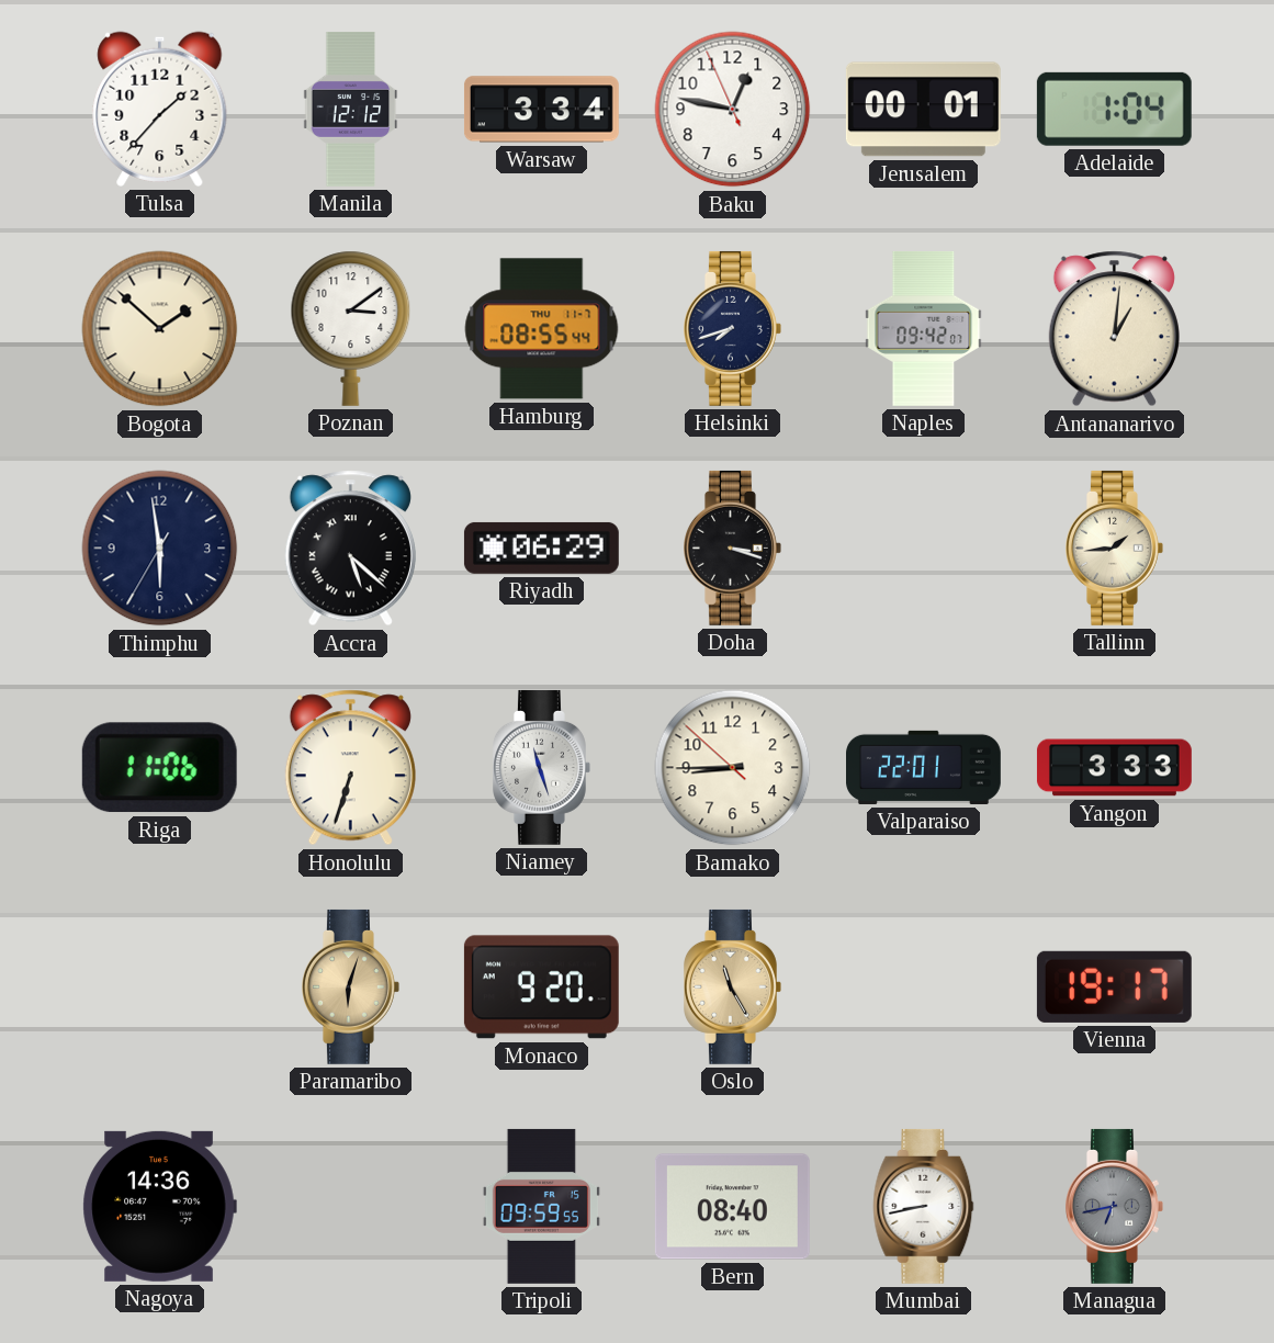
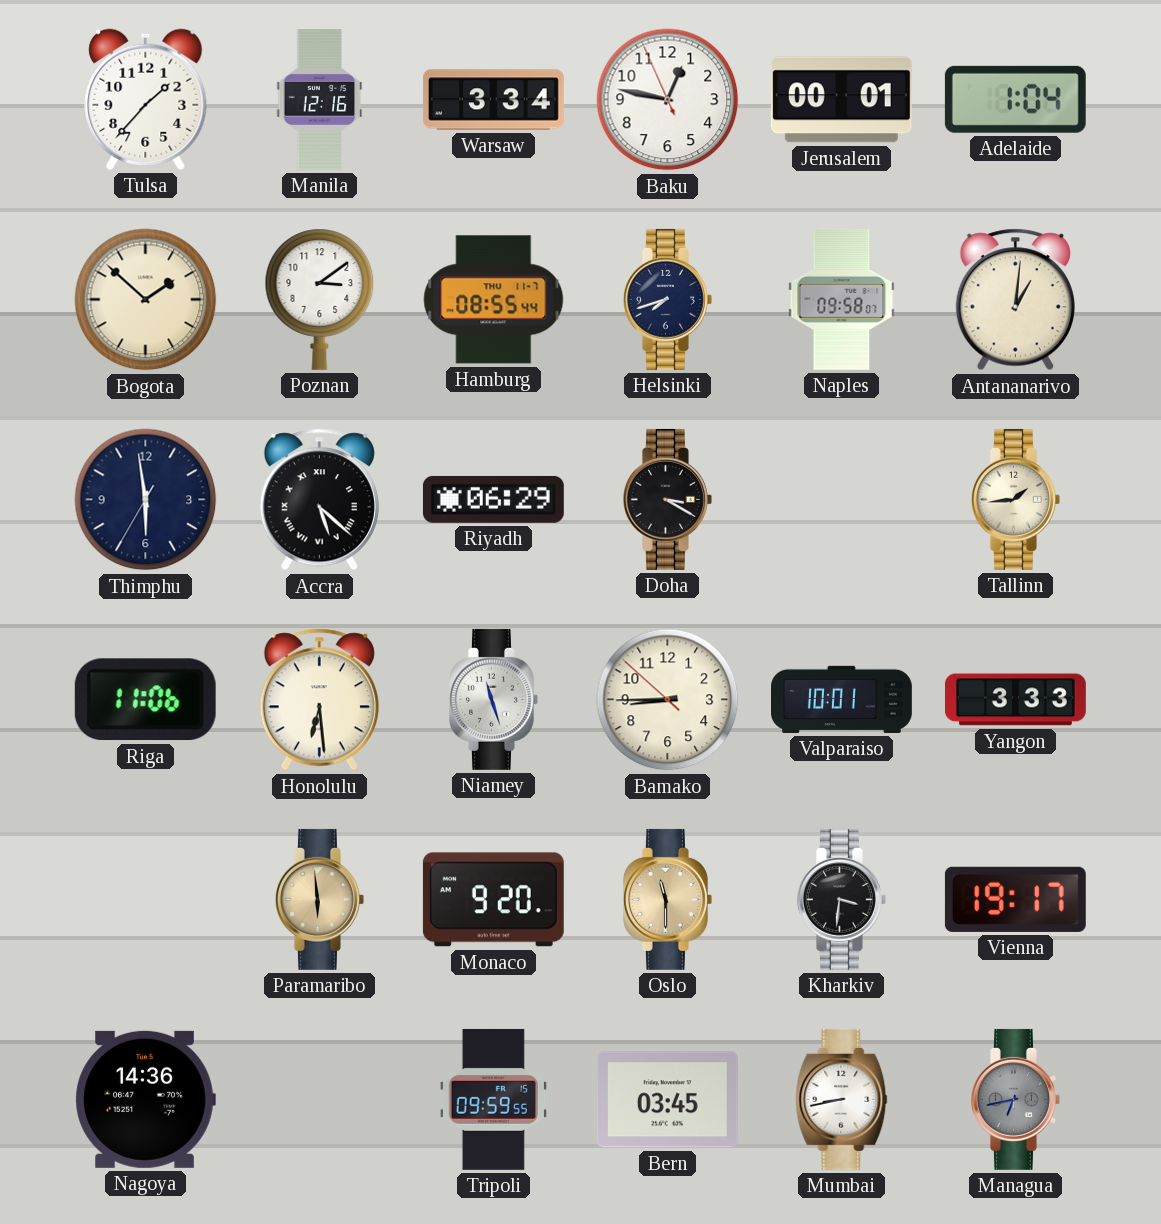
Manila: 12:12 -> 12:16
Naples: 09:42 -> 09:58
Doha: 3:18 -> 3:20
Honolulu: 6:33 -> 6:29
Valparaiso: 22:01 -> 10:01
Paramaribo: 6:03 -> 5:59
Oslo: 11:25 -> 11:30
Kharkiv: none -> 3:31
Bern: 08:40 -> 03:45
